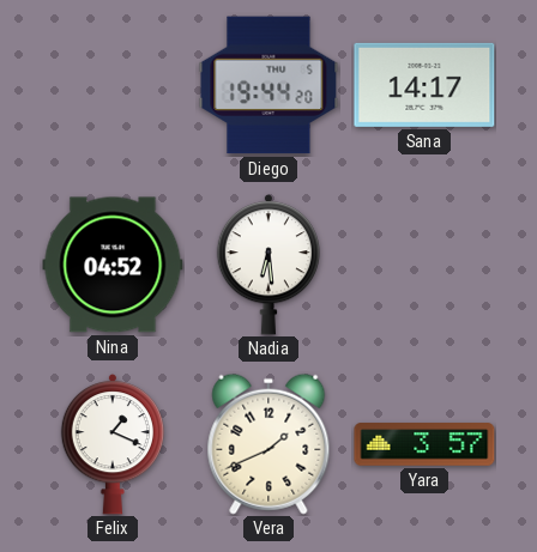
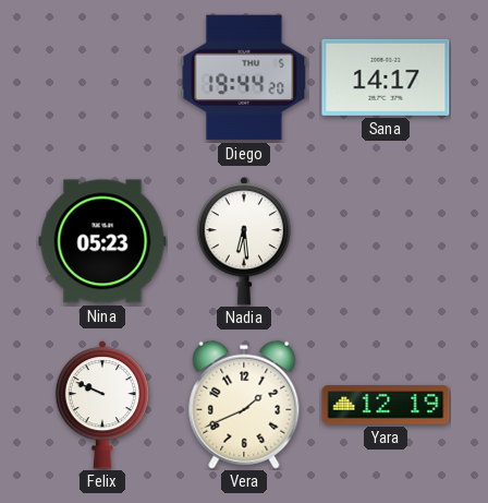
Nina: 04:52 -> 05:23
Felix: 1:19 -> 9:49
Yara: 3:57 -> 12:19
